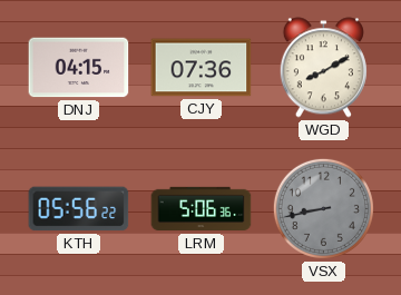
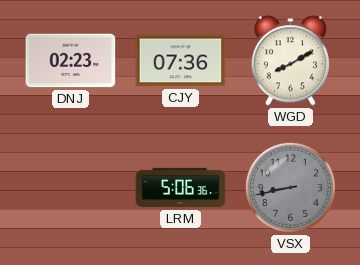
DNJ: 04:15 -> 02:23
KTH: 05:56 -> none
